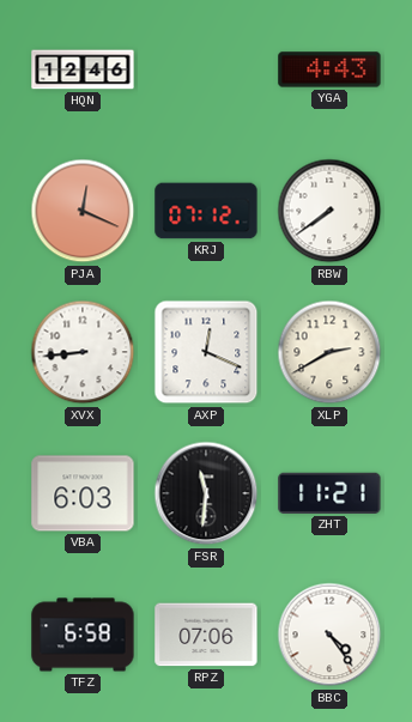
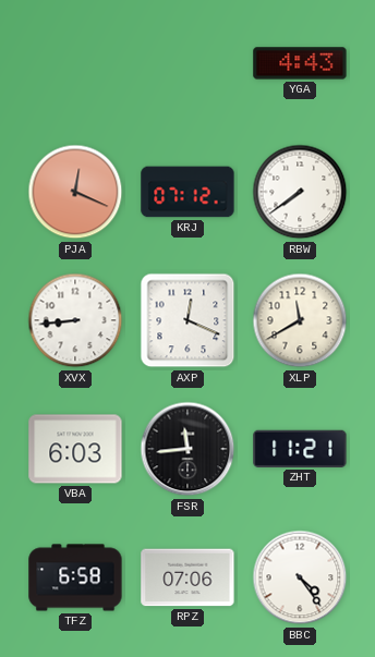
HQN: 12:46 -> none
XLP: 2:40 -> 11:40
FSR: 11:31 -> 11:44
